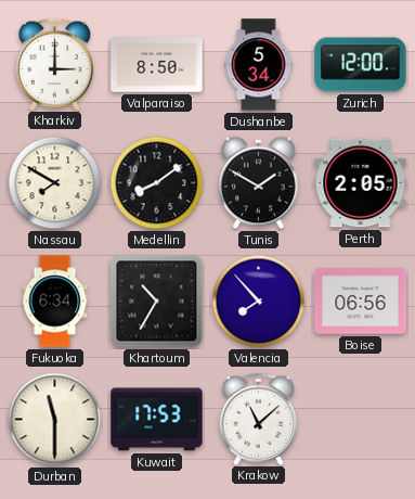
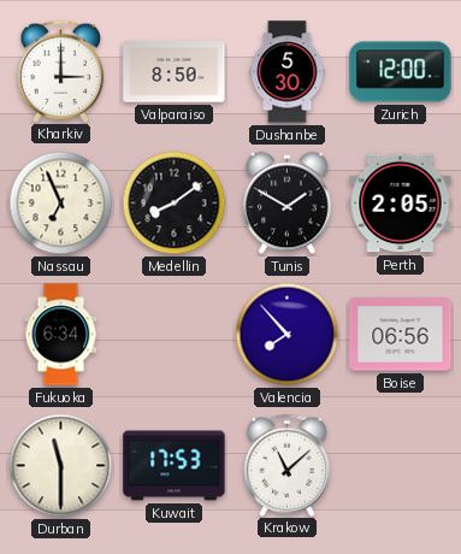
Dushanbe: 5:34 -> 5:30
Nassau: 7:50 -> 6:56
Khartoum: 10:35 -> none
